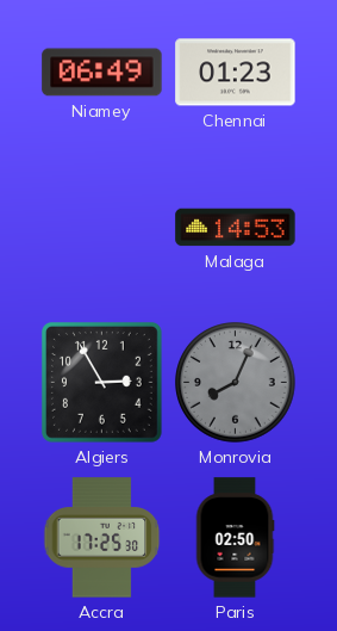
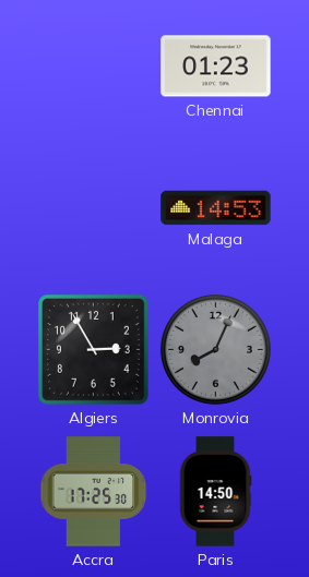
Niamey: 06:49 -> none
Paris: 02:50 -> 14:50
